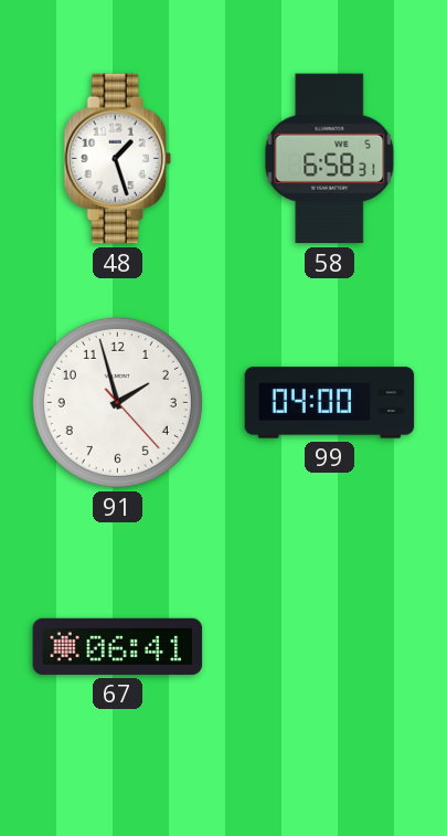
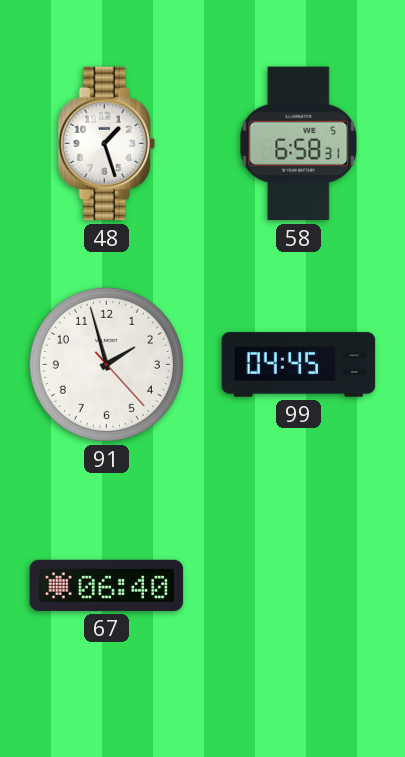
99: 04:00 -> 04:45
67: 06:41 -> 06:40
